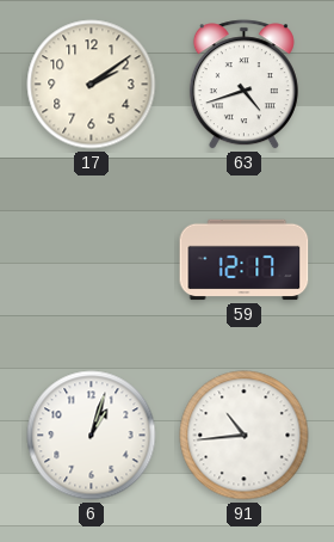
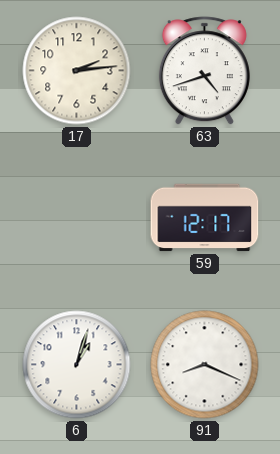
17: 2:09 -> 2:14
91: 10:44 -> 8:19
